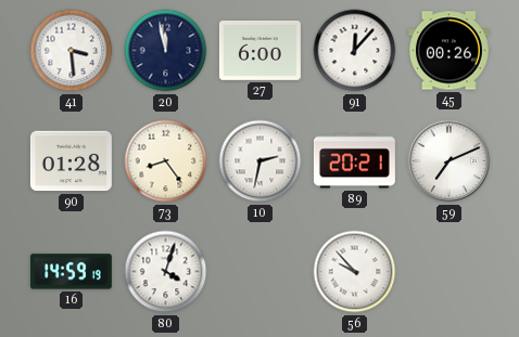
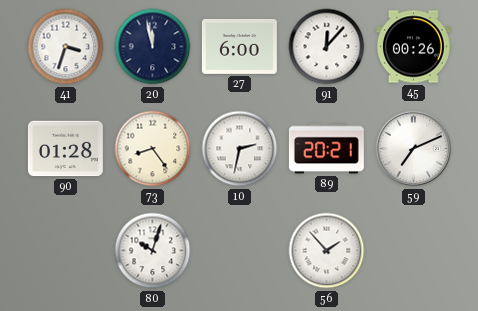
41: 3:29 -> 3:33
16: 14:59 -> none
80: 4:03 -> 10:03
56: 9:53 -> 1:53
